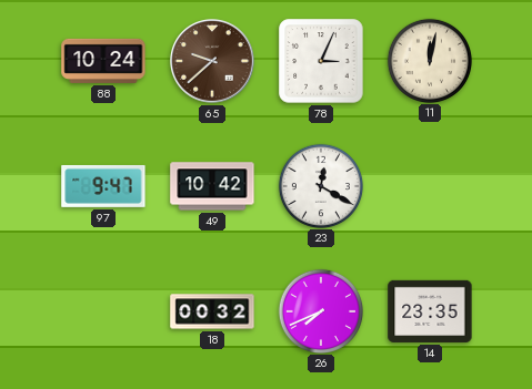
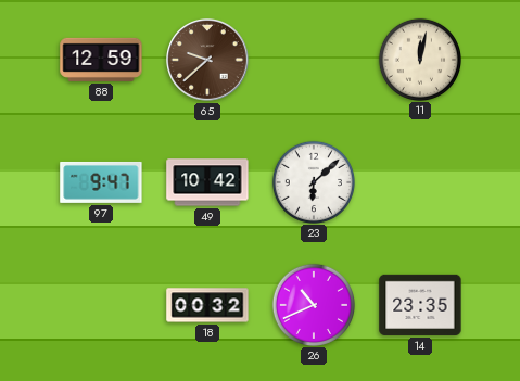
88: 10:24 -> 12:59
78: 3:04 -> none
23: 12:20 -> 6:08
26: 7:41 -> 10:41
